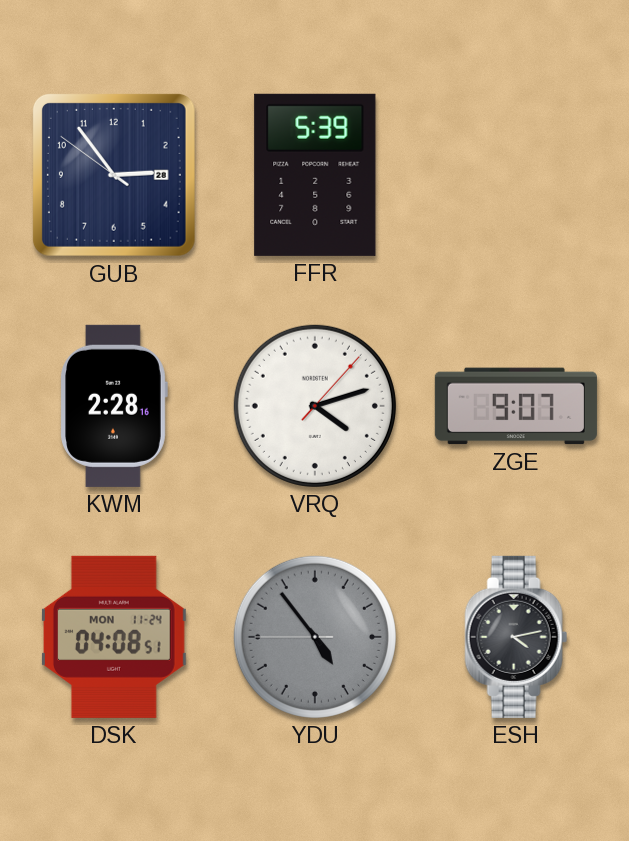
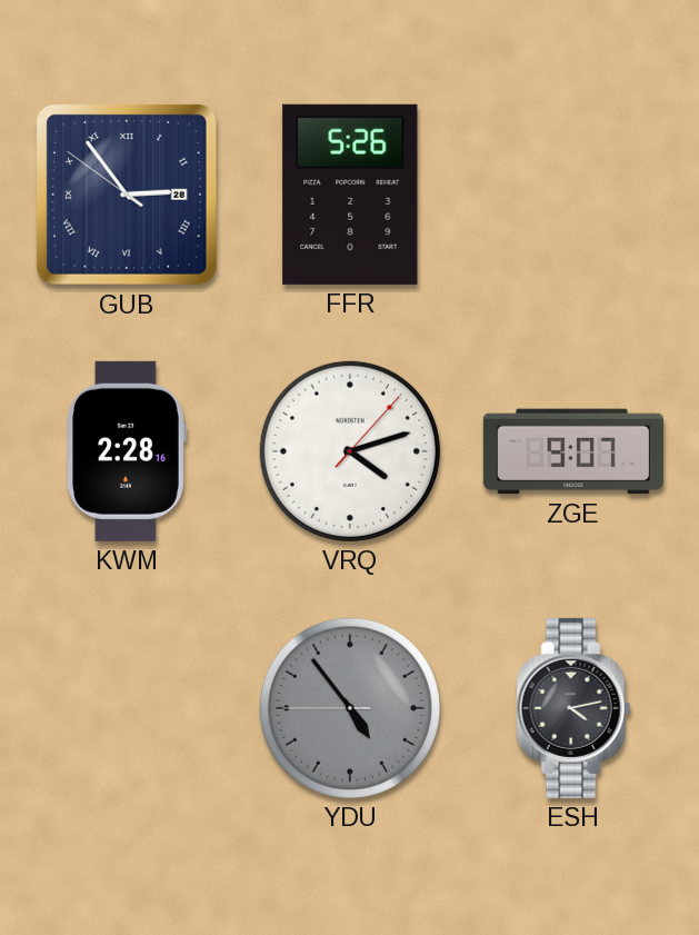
GUB numerals: Arabic -> Roman
FFR: 5:39 -> 5:26
DSK: 04:08 -> none
